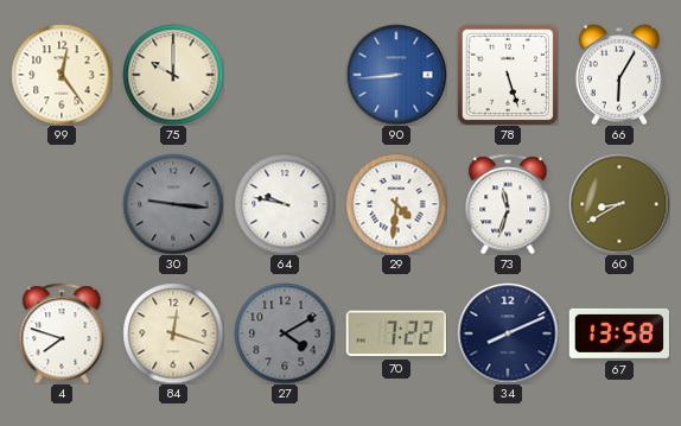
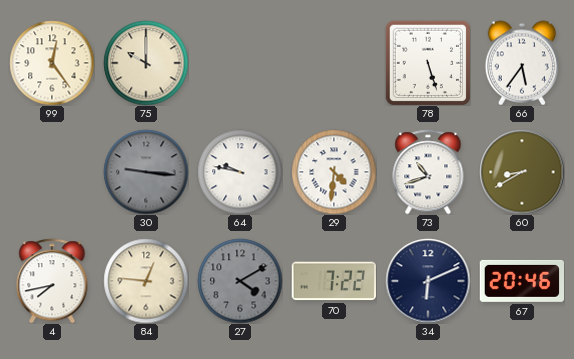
90: 8:44 -> none
66: 6:05 -> 5:36
73: 11:33 -> 10:42
4: 7:48 -> 7:43
84: 12:18 -> 12:46
34: 8:11 -> 6:11
67: 13:58 -> 20:46
